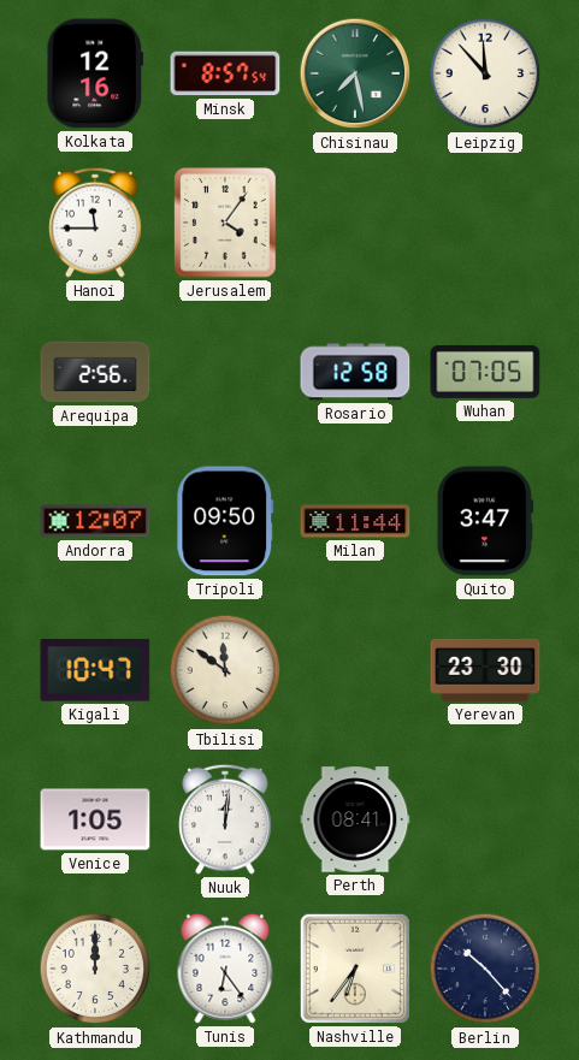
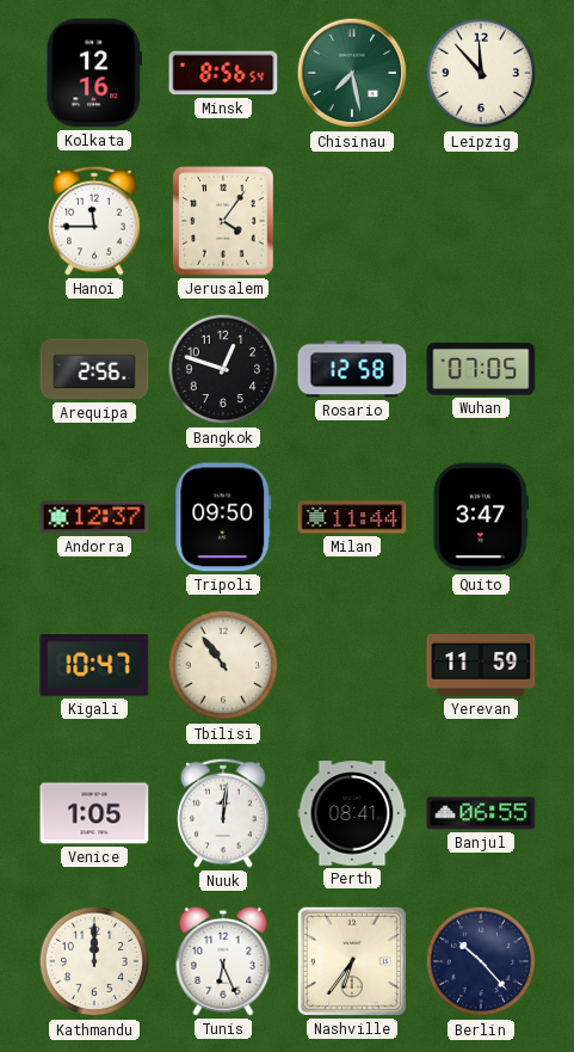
Minsk: 8:57 -> 8:56
Bangkok: none -> 12:48
Andorra: 12:07 -> 12:37
Tbilisi: 11:51 -> 10:54
Yerevan: 23:30 -> 11:59
Banjul: none -> 06:55
Tunis: 6:24 -> 6:26
